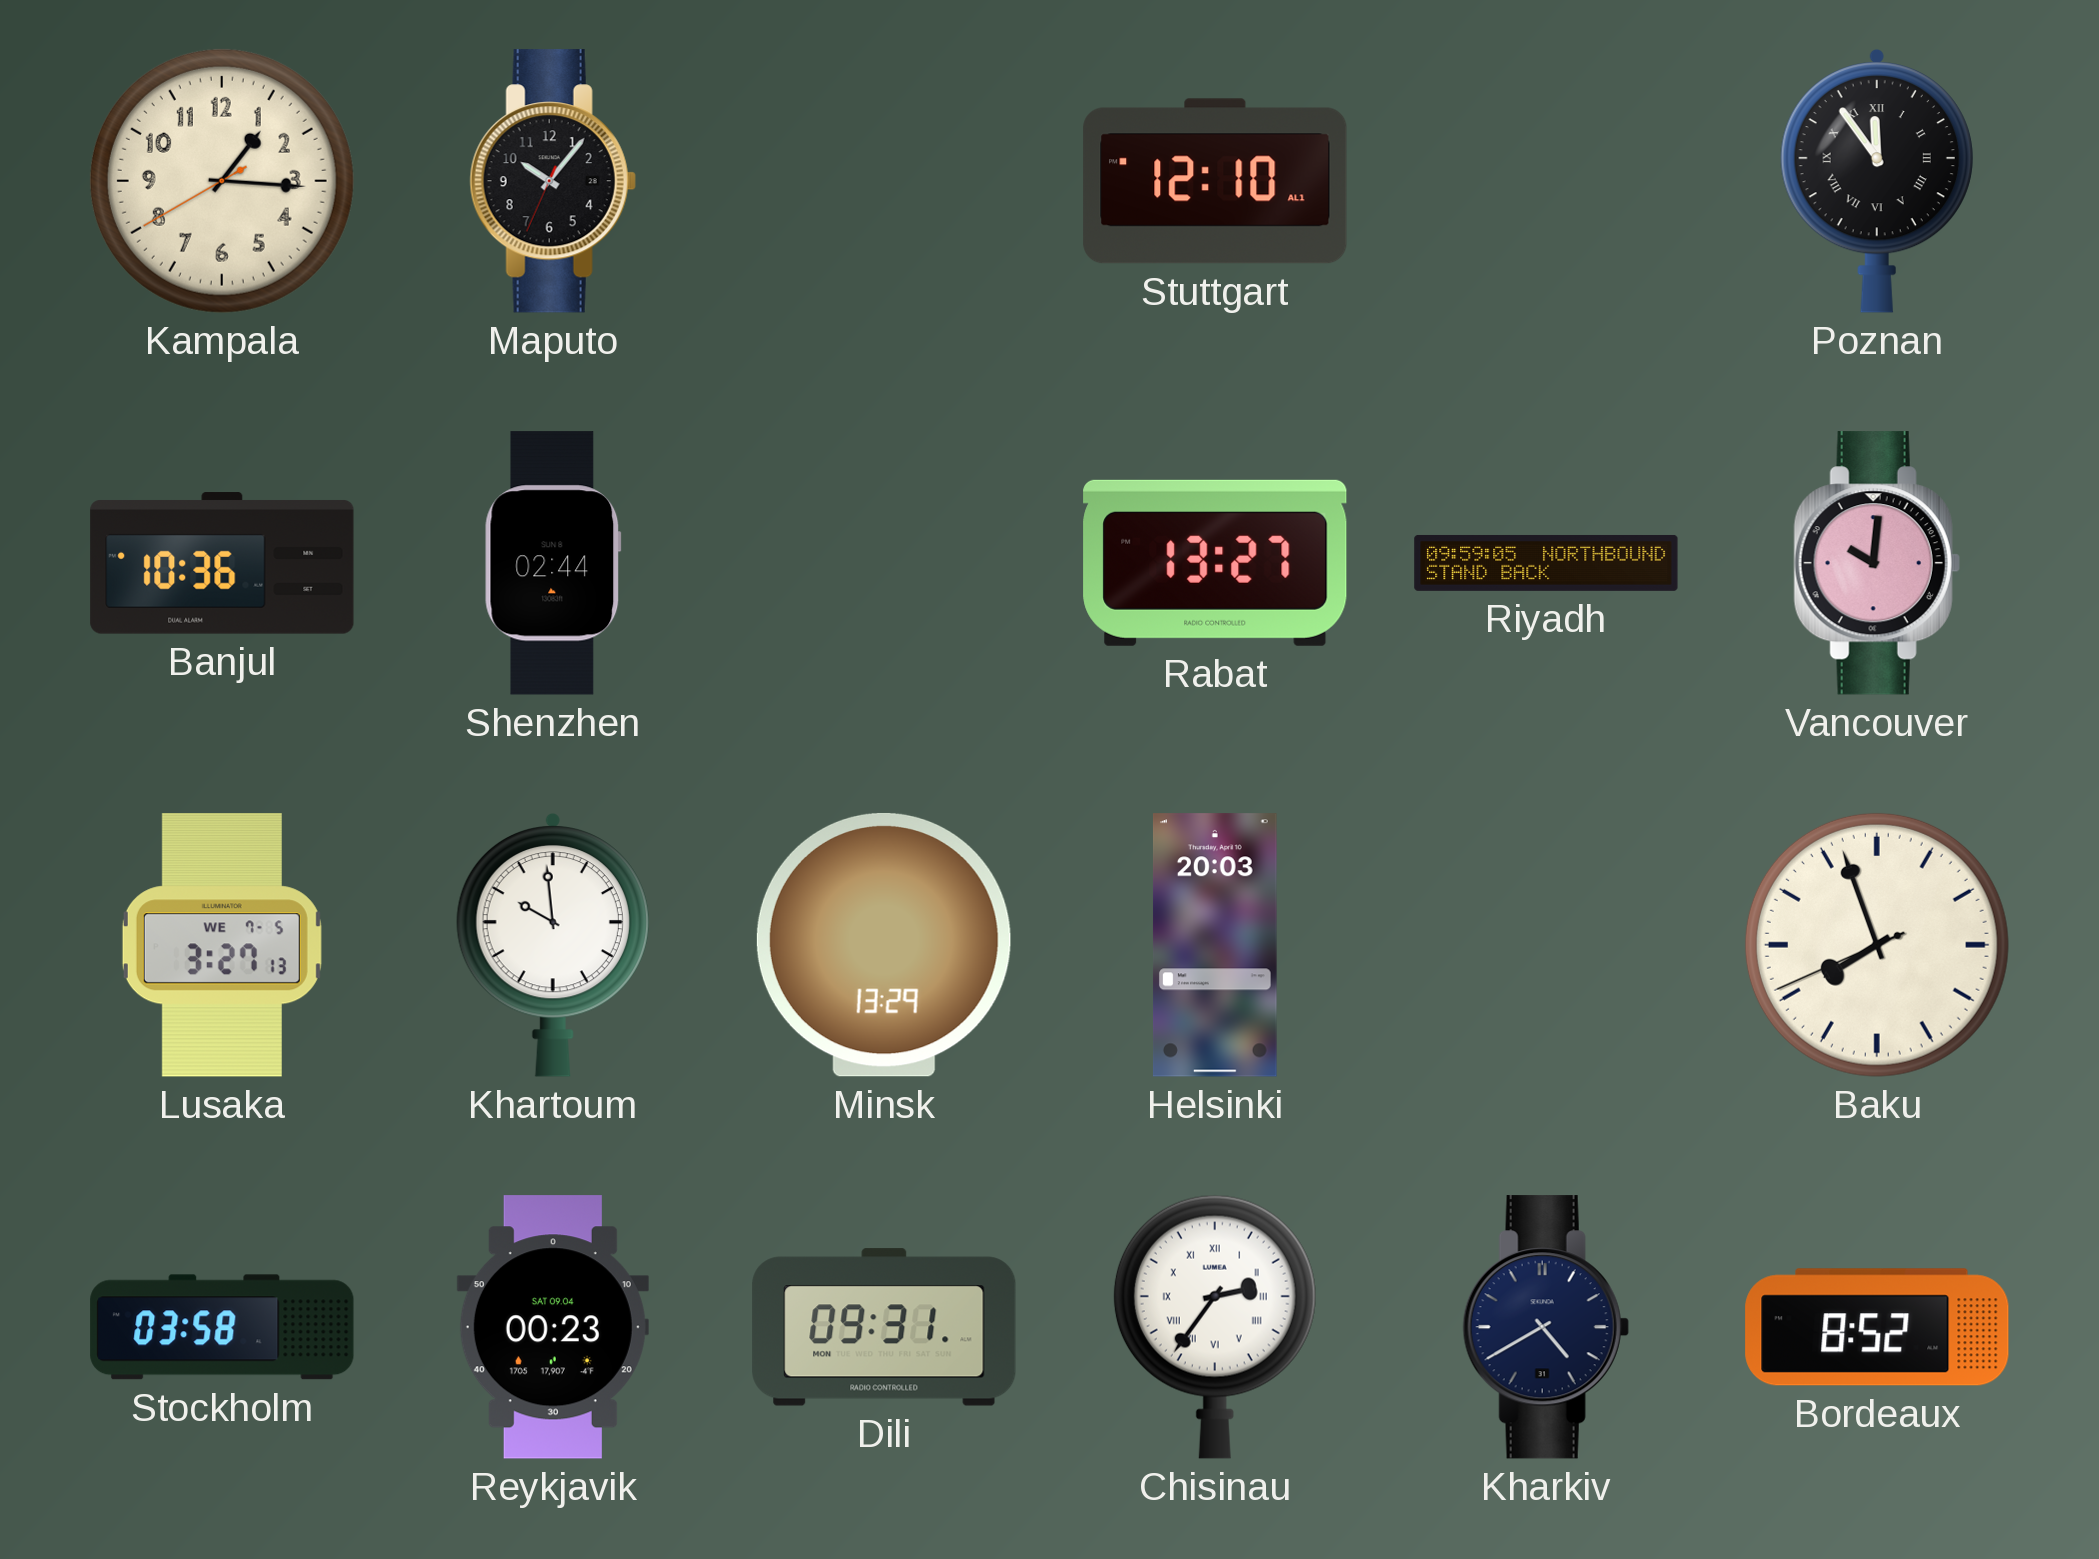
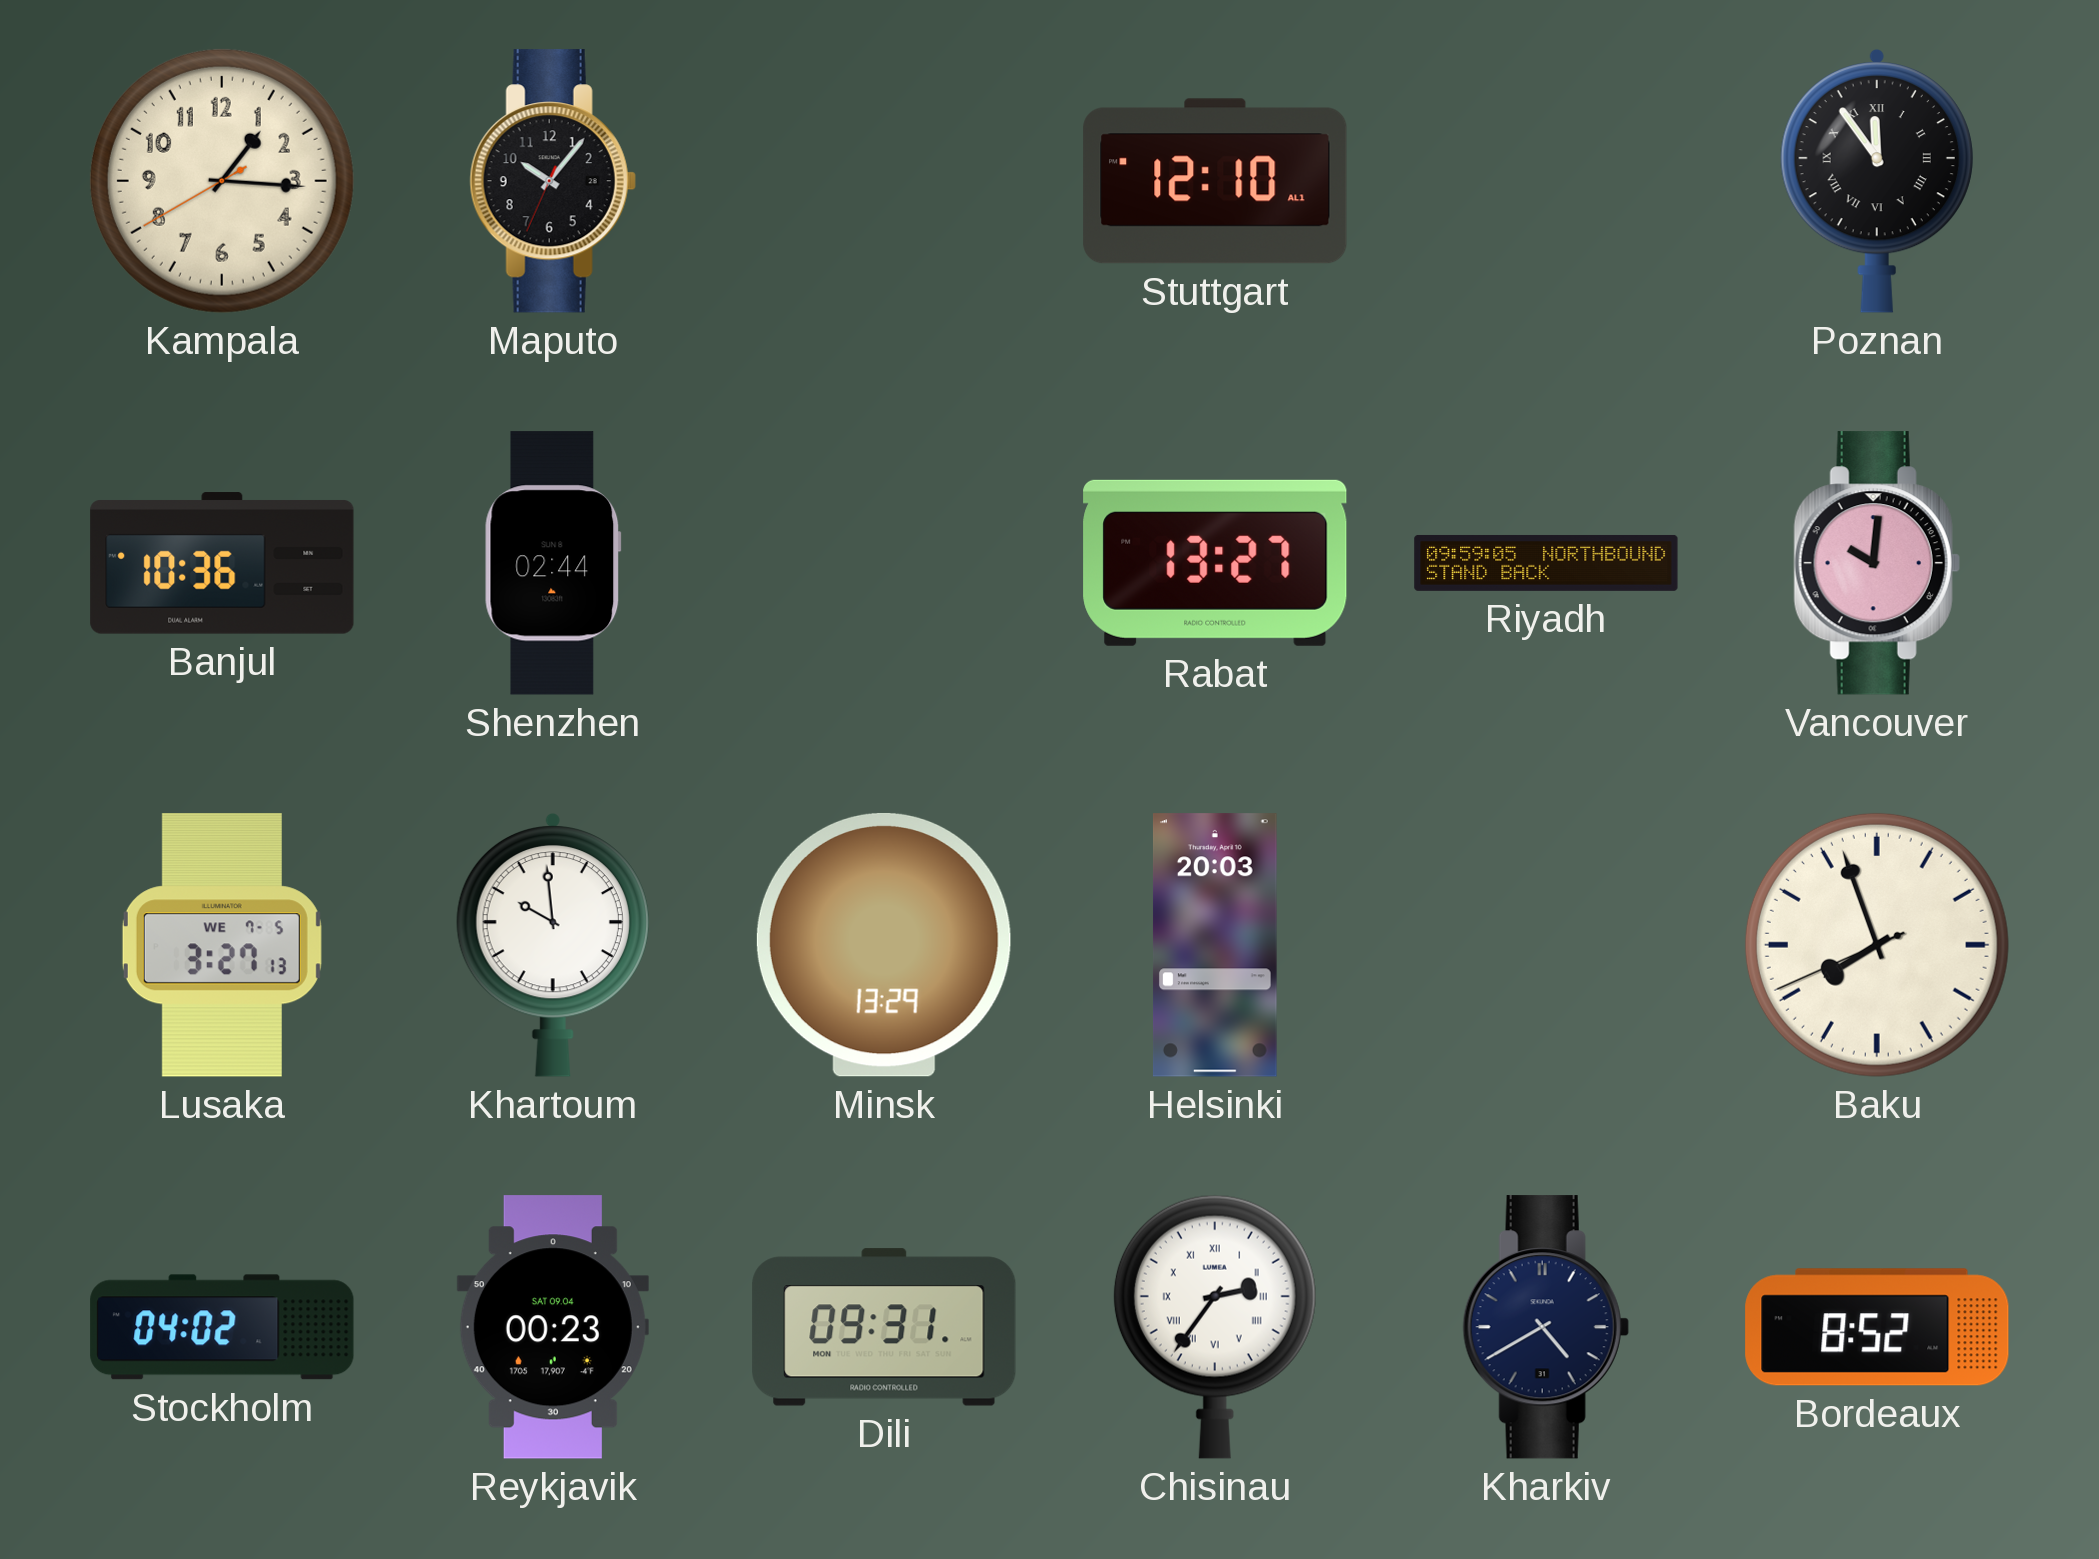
Stockholm: 03:58 -> 04:02
